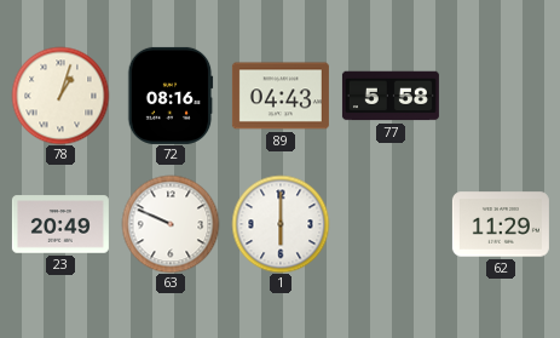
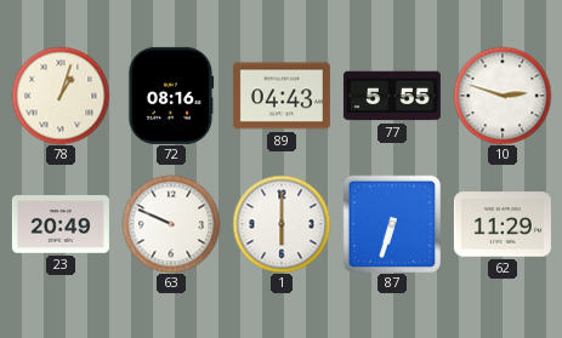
77: 5:58 -> 5:55
10: none -> 2:48
87: none -> 6:33
